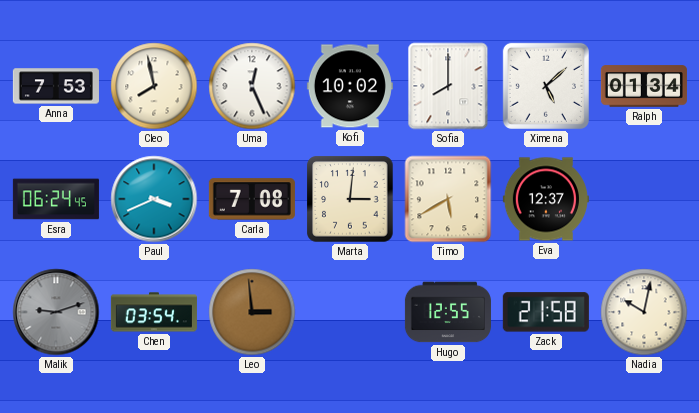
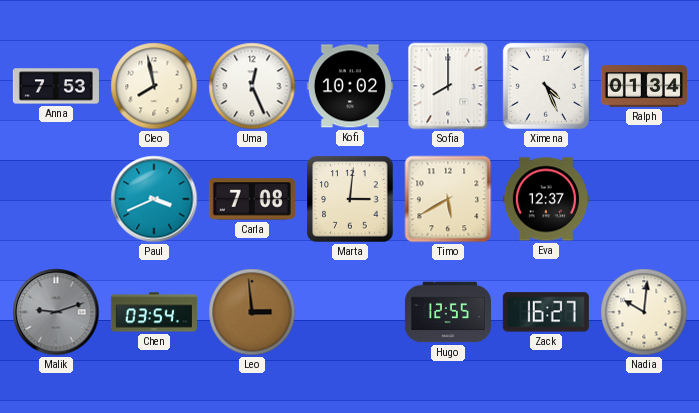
Ximena: 5:08 -> 4:26
Esra: 06:24 -> none
Zack: 21:58 -> 16:27
Nadia: 10:02 -> 10:01
